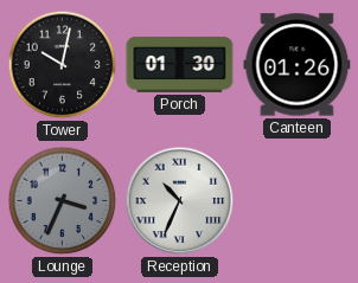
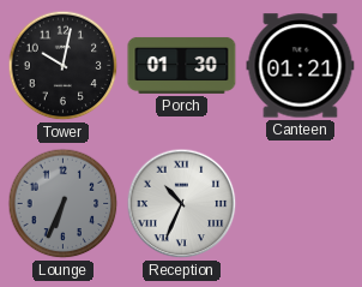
Canteen: 01:26 -> 01:21
Lounge: 3:34 -> 6:34
